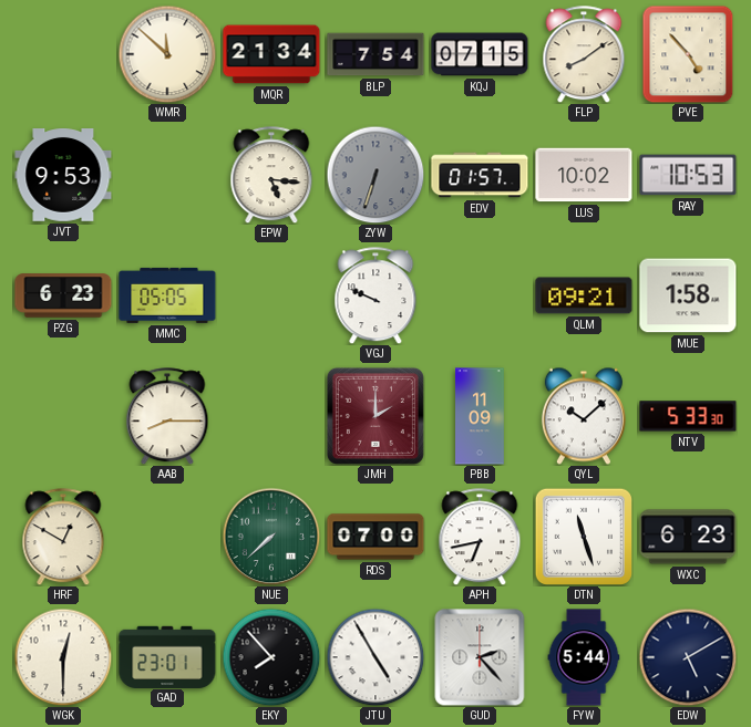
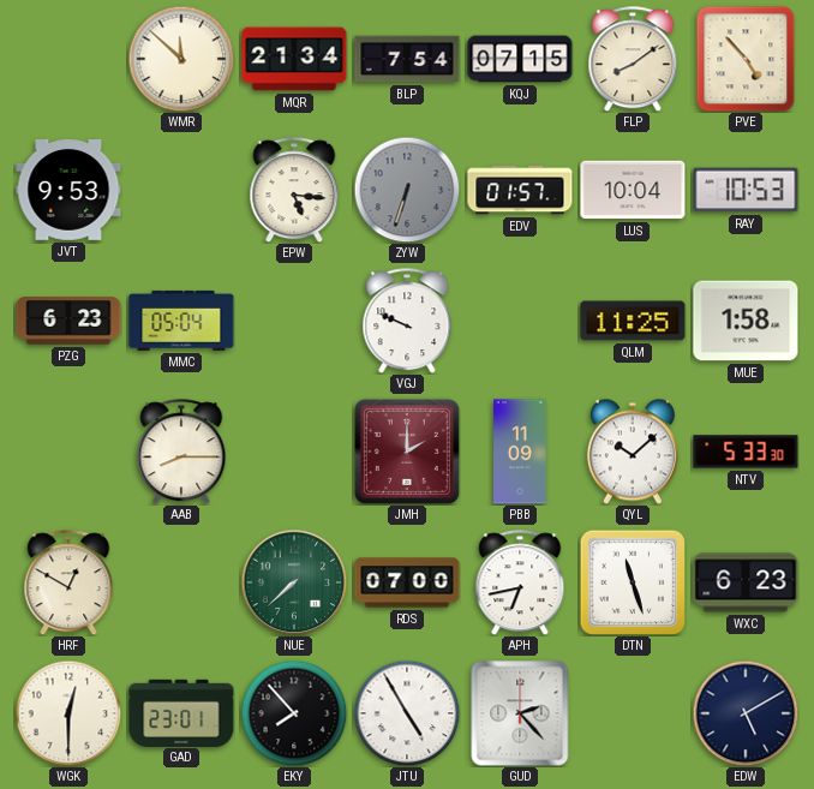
LUS: 10:02 -> 10:04
MMC: 05:05 -> 05:04
QLM: 09:21 -> 11:25
FYW: 5:44 -> none
